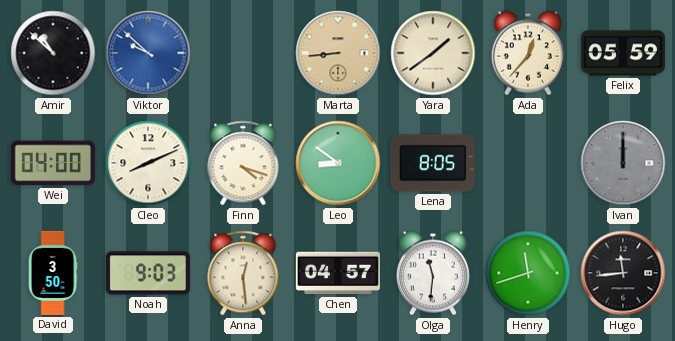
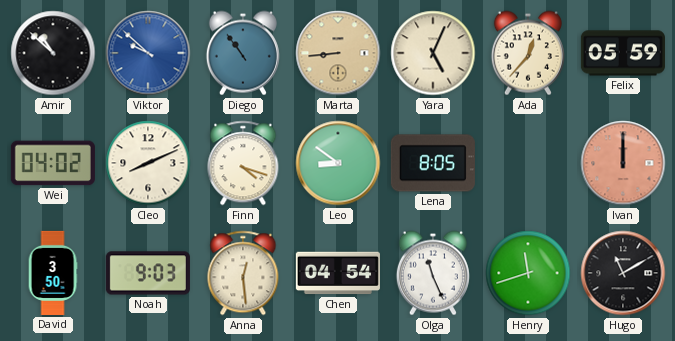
Diego: none -> 10:54
Yara: 1:39 -> 5:04
Wei: 04:00 -> 04:02
Ivan dial: grey -> salmon
Chen: 04:57 -> 04:54
Olga: 11:31 -> 11:26
Hugo: 11:44 -> 11:10
